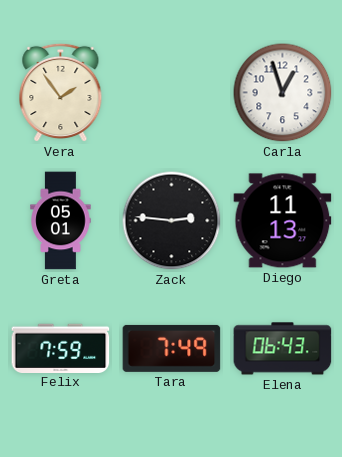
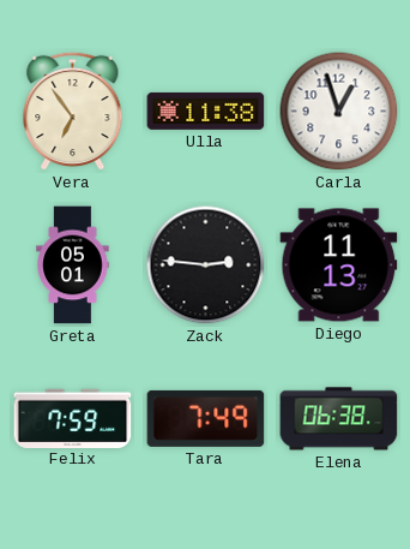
Vera: 1:54 -> 6:54
Ulla: none -> 11:38
Elena: 06:43 -> 06:38
